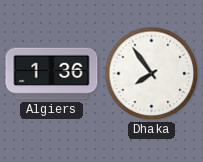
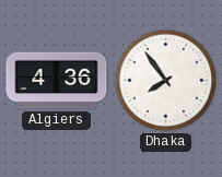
Algiers: 1:36 -> 4:36
